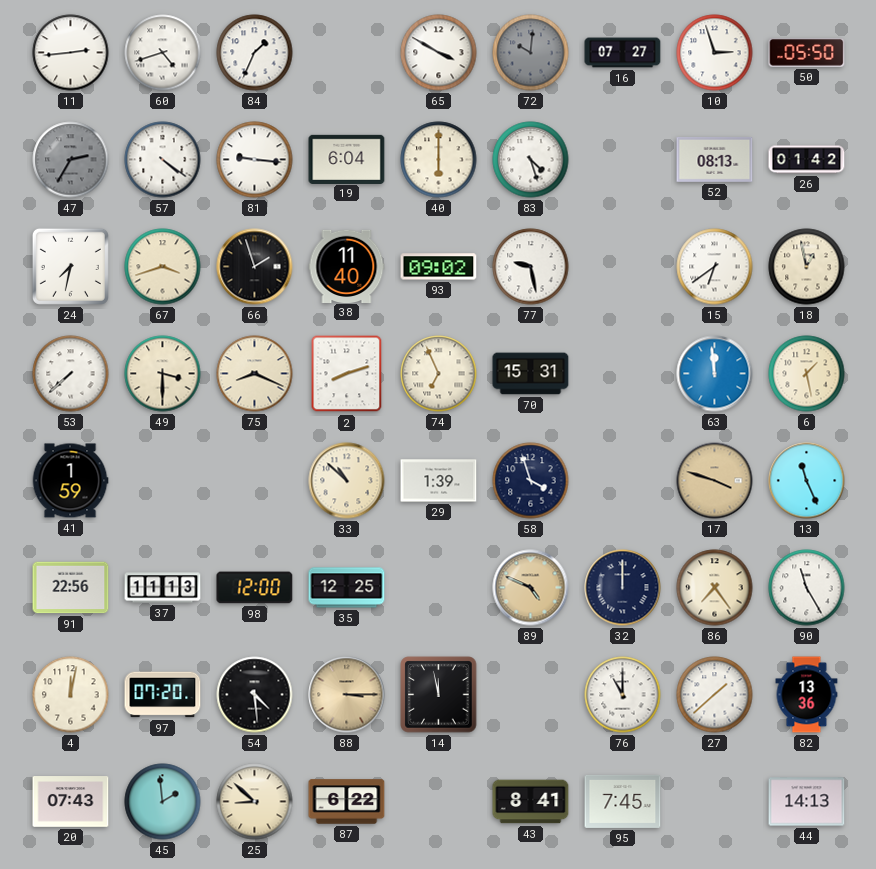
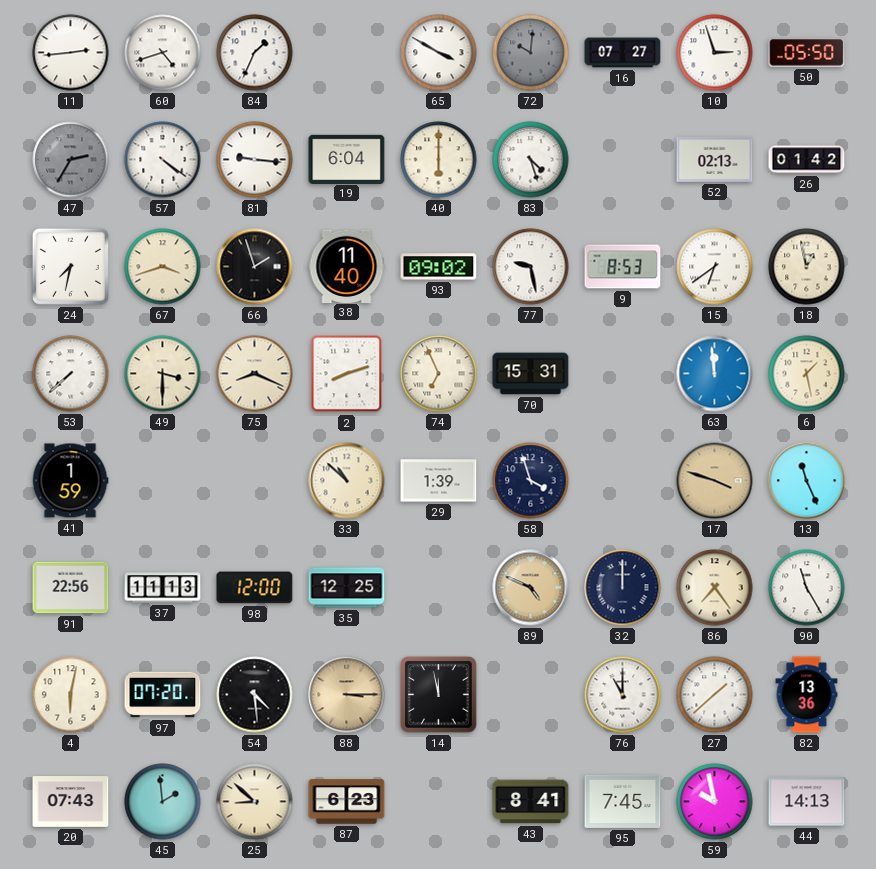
52: 08:13 -> 02:13
9: none -> 8:53
4: 12:02 -> 6:02
87: 6:22 -> 6:23
59: none -> 9:58
